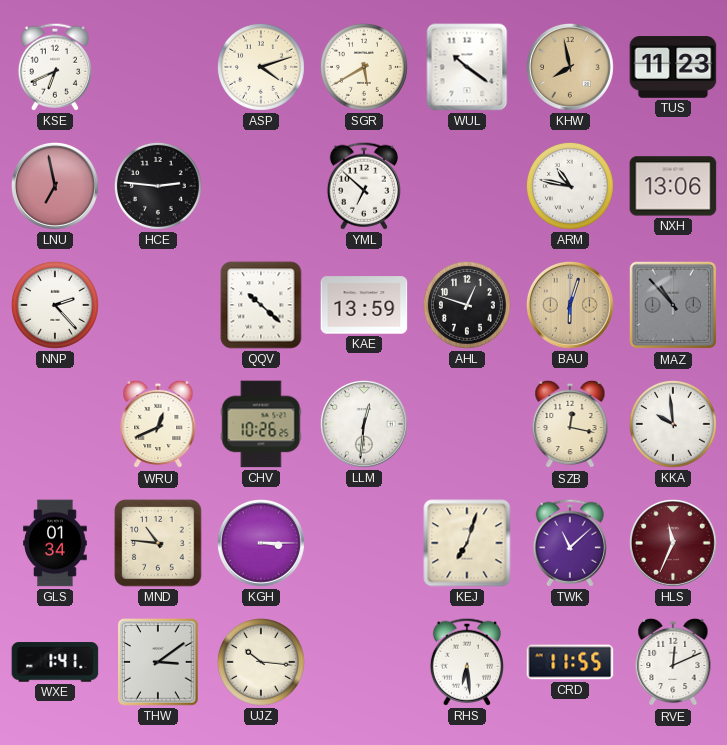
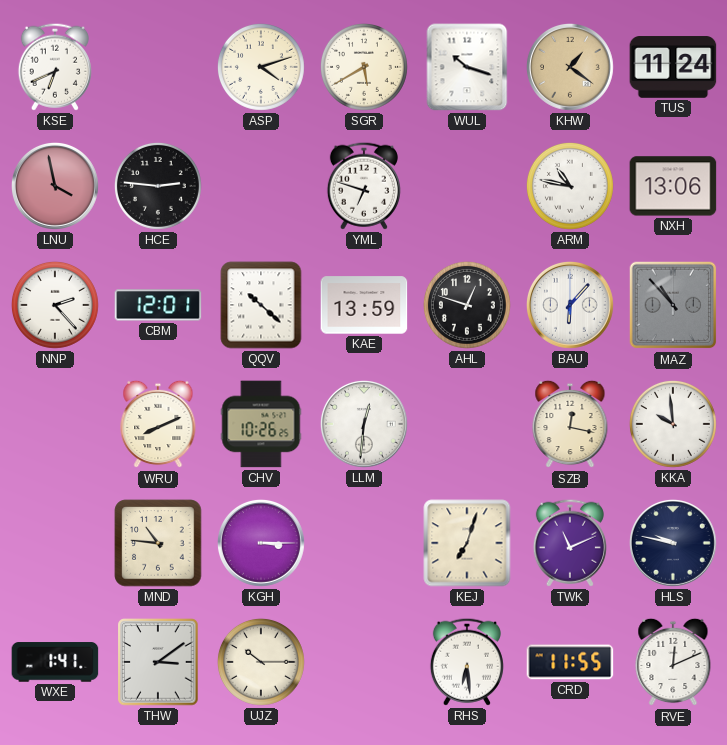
WUL: 10:21 -> 10:18
KHW: 7:58 -> 1:21
TUS: 11:23 -> 11:24
LNU: 6:58 -> 3:58
YML: 6:52 -> 6:48
CBM: none -> 12:01
BAU: 6:03 -> 6:07
BAU dial: champagne -> white
WRU: 12:41 -> 8:11
GLS: 01:34 -> none
TWK: 11:08 -> 11:11
HLS: 11:34 -> 9:47
HLS dial: burgundy -> navy
UJZ: 10:16 -> 10:15
